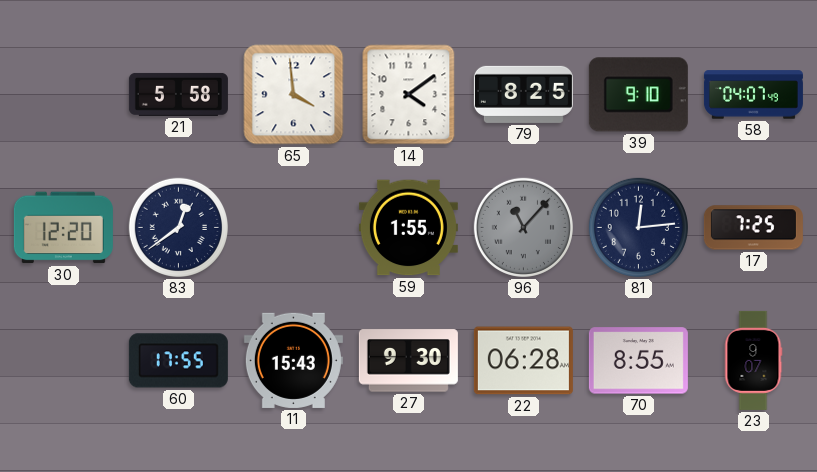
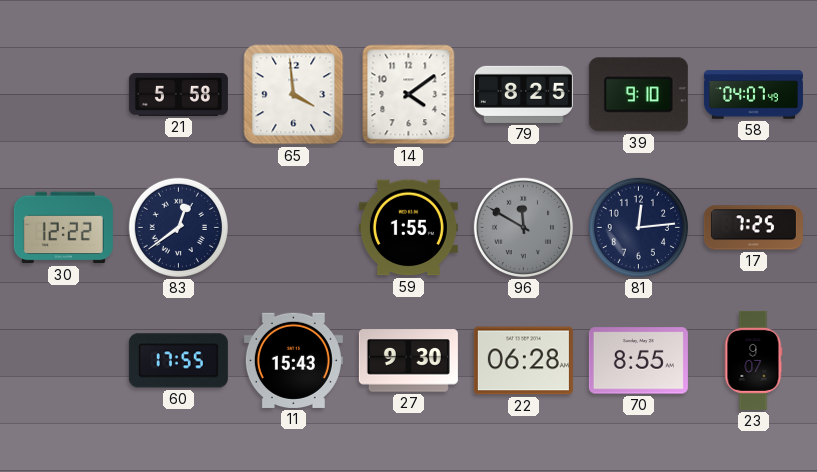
30: 12:20 -> 12:22
96: 11:07 -> 11:50
